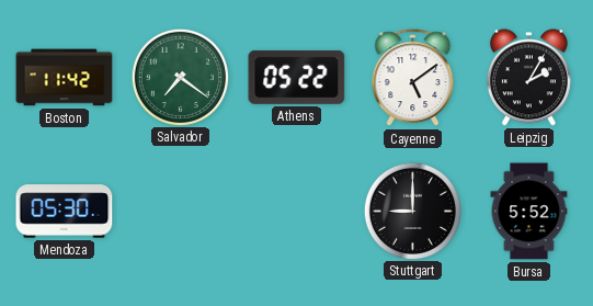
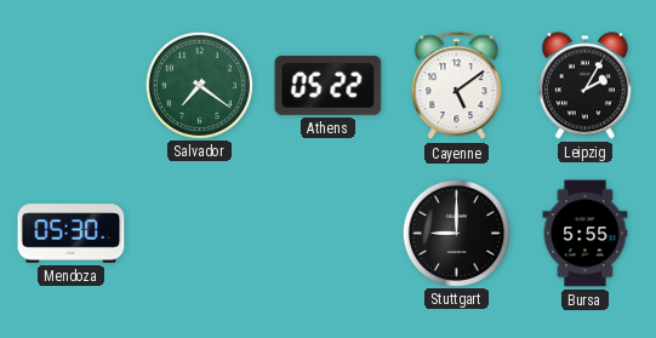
Boston: 11:42 -> none
Bursa: 5:52 -> 5:55
